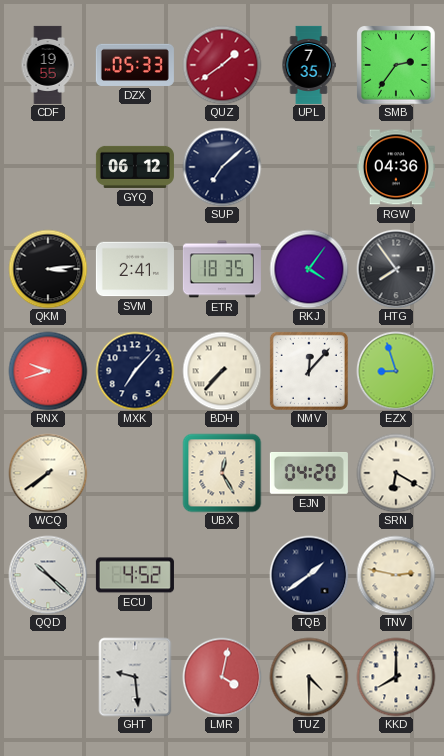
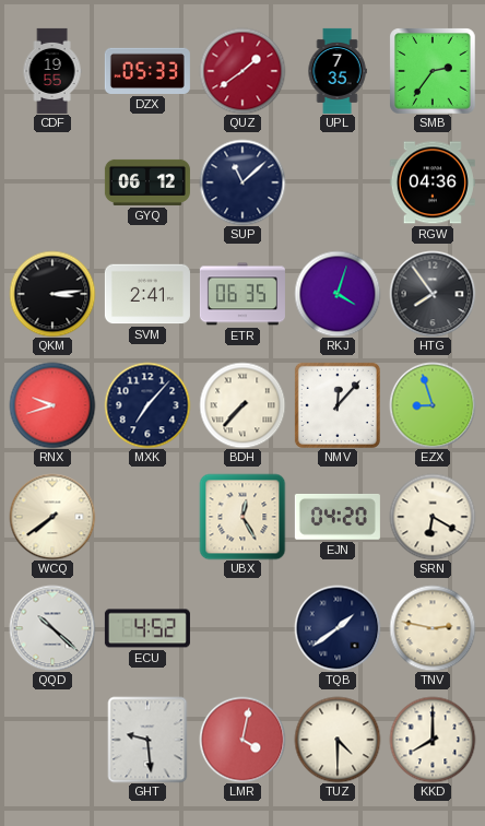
SUP: 7:08 -> 11:08
ETR: 18:35 -> 06:35
RKJ: 4:06 -> 4:03
